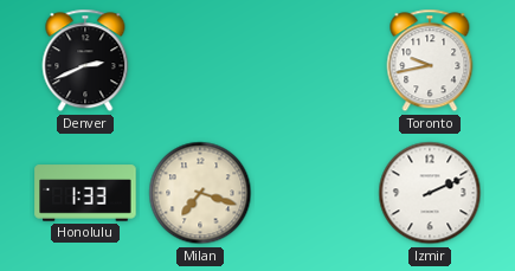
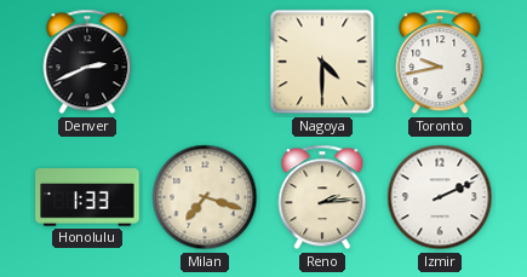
Nagoya: none -> 4:30
Reno: none -> 2:14
